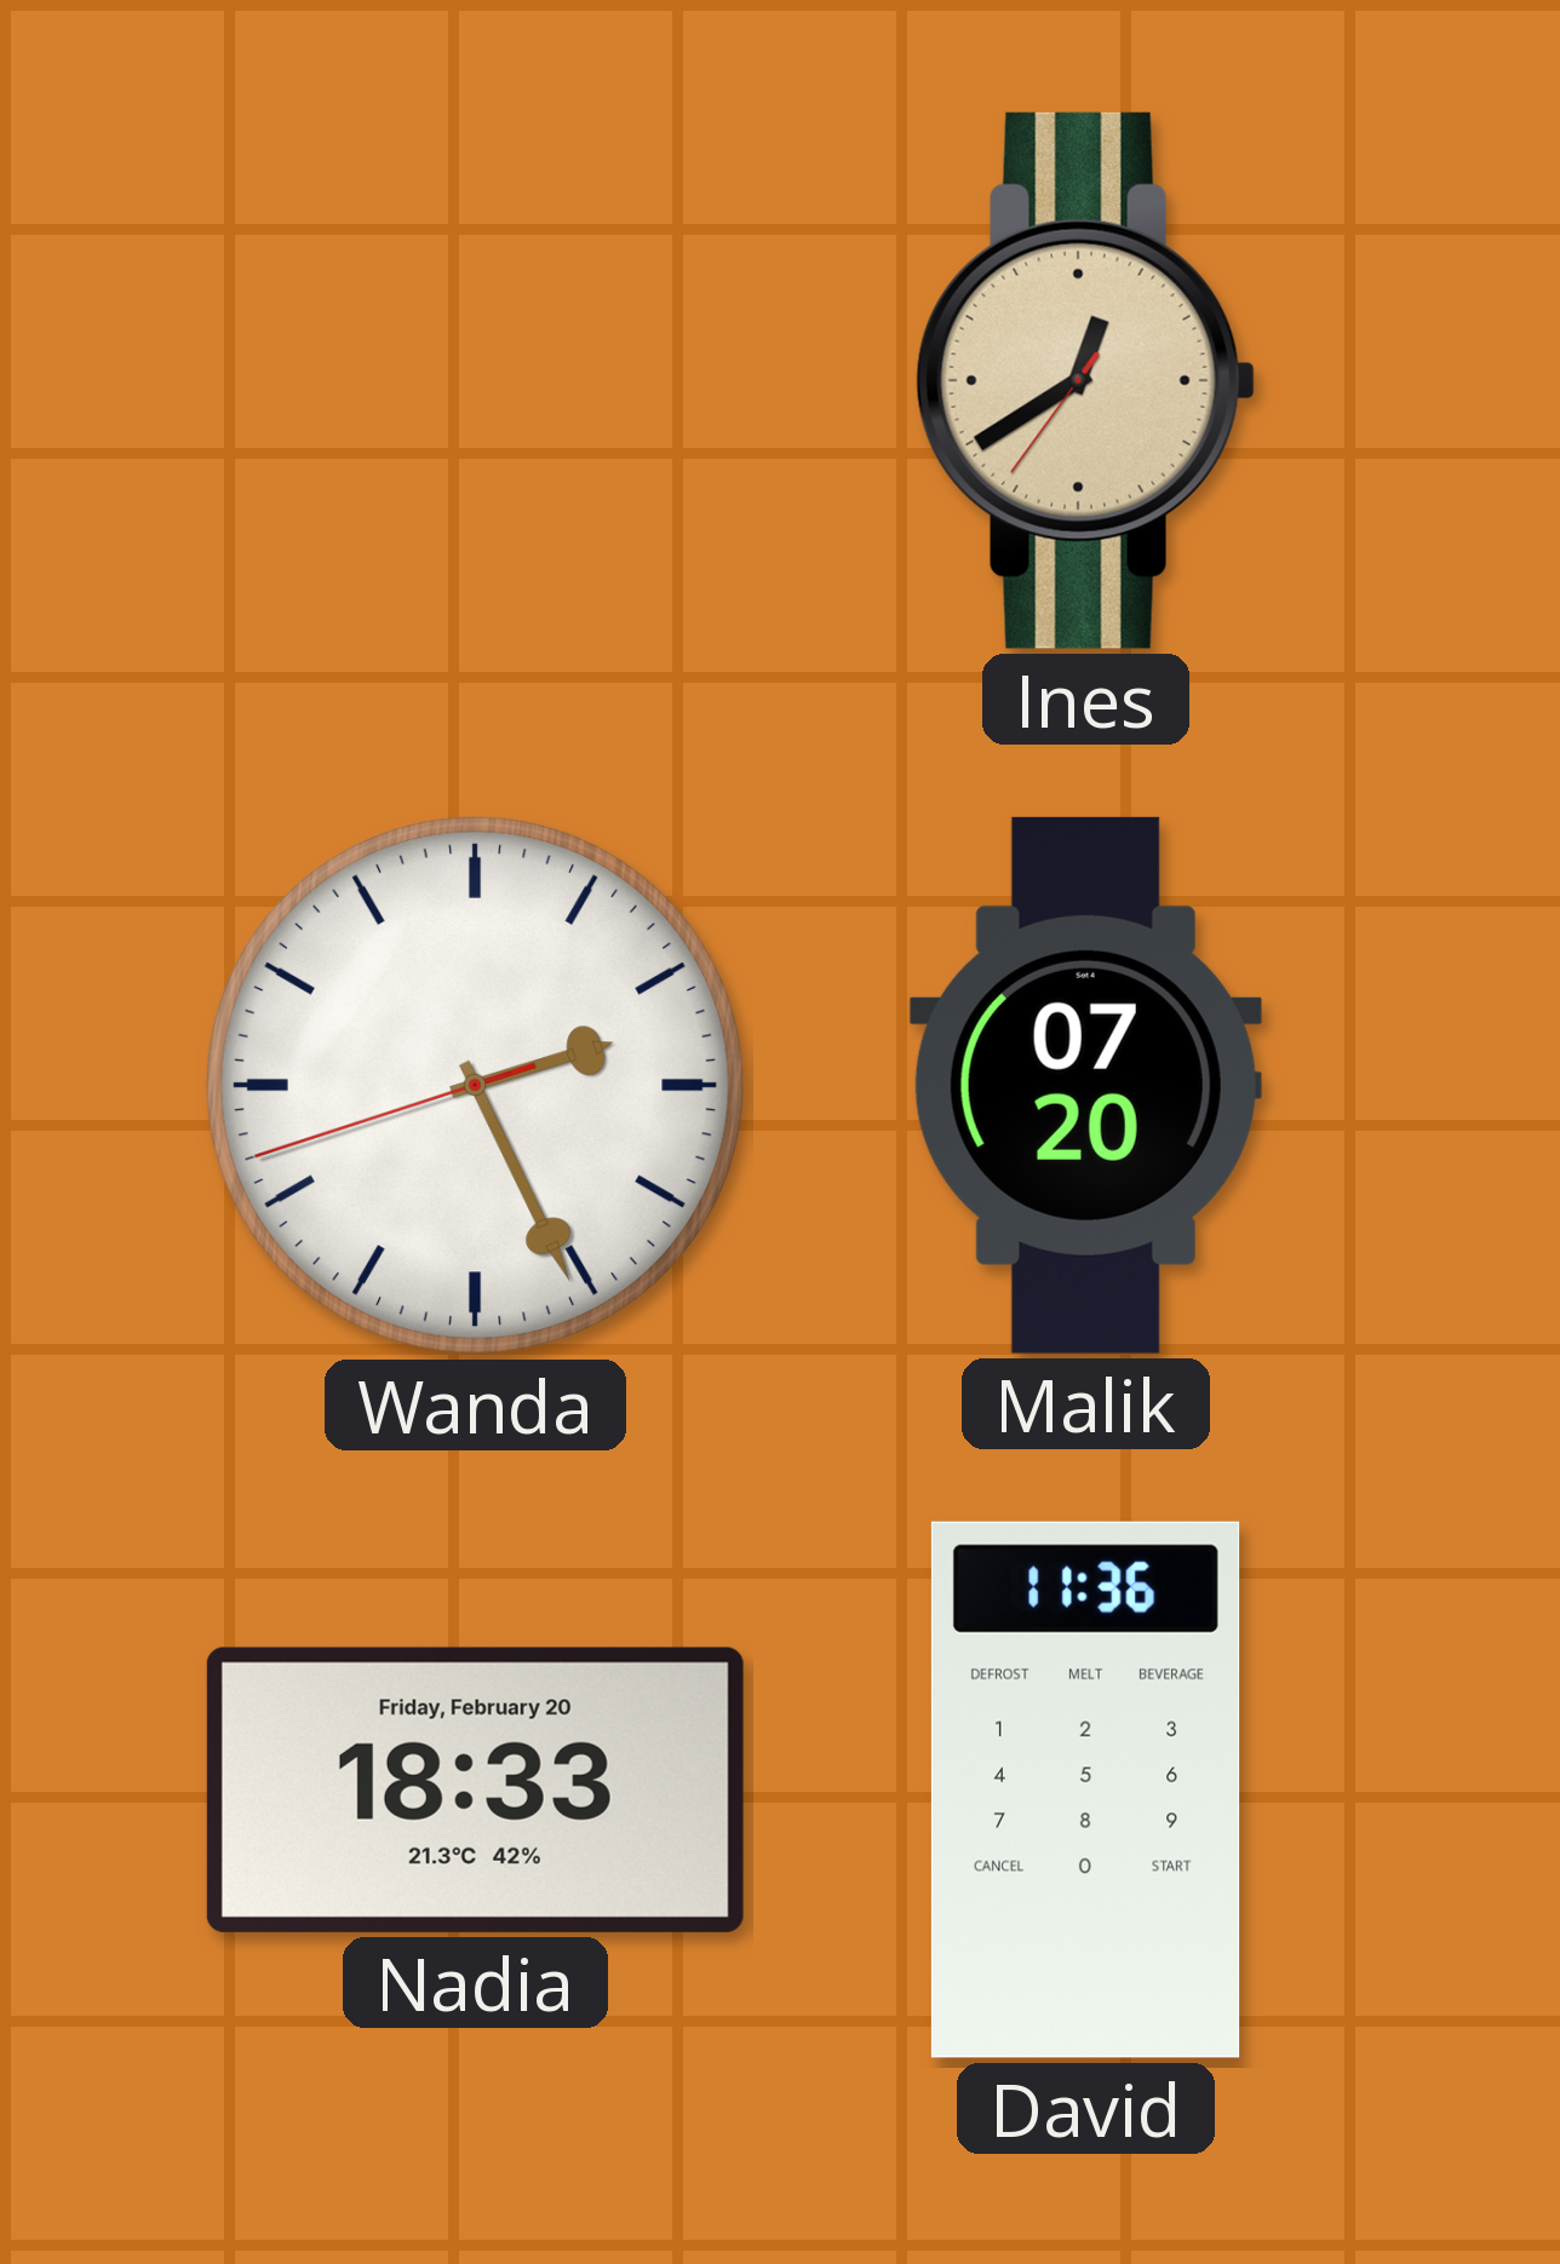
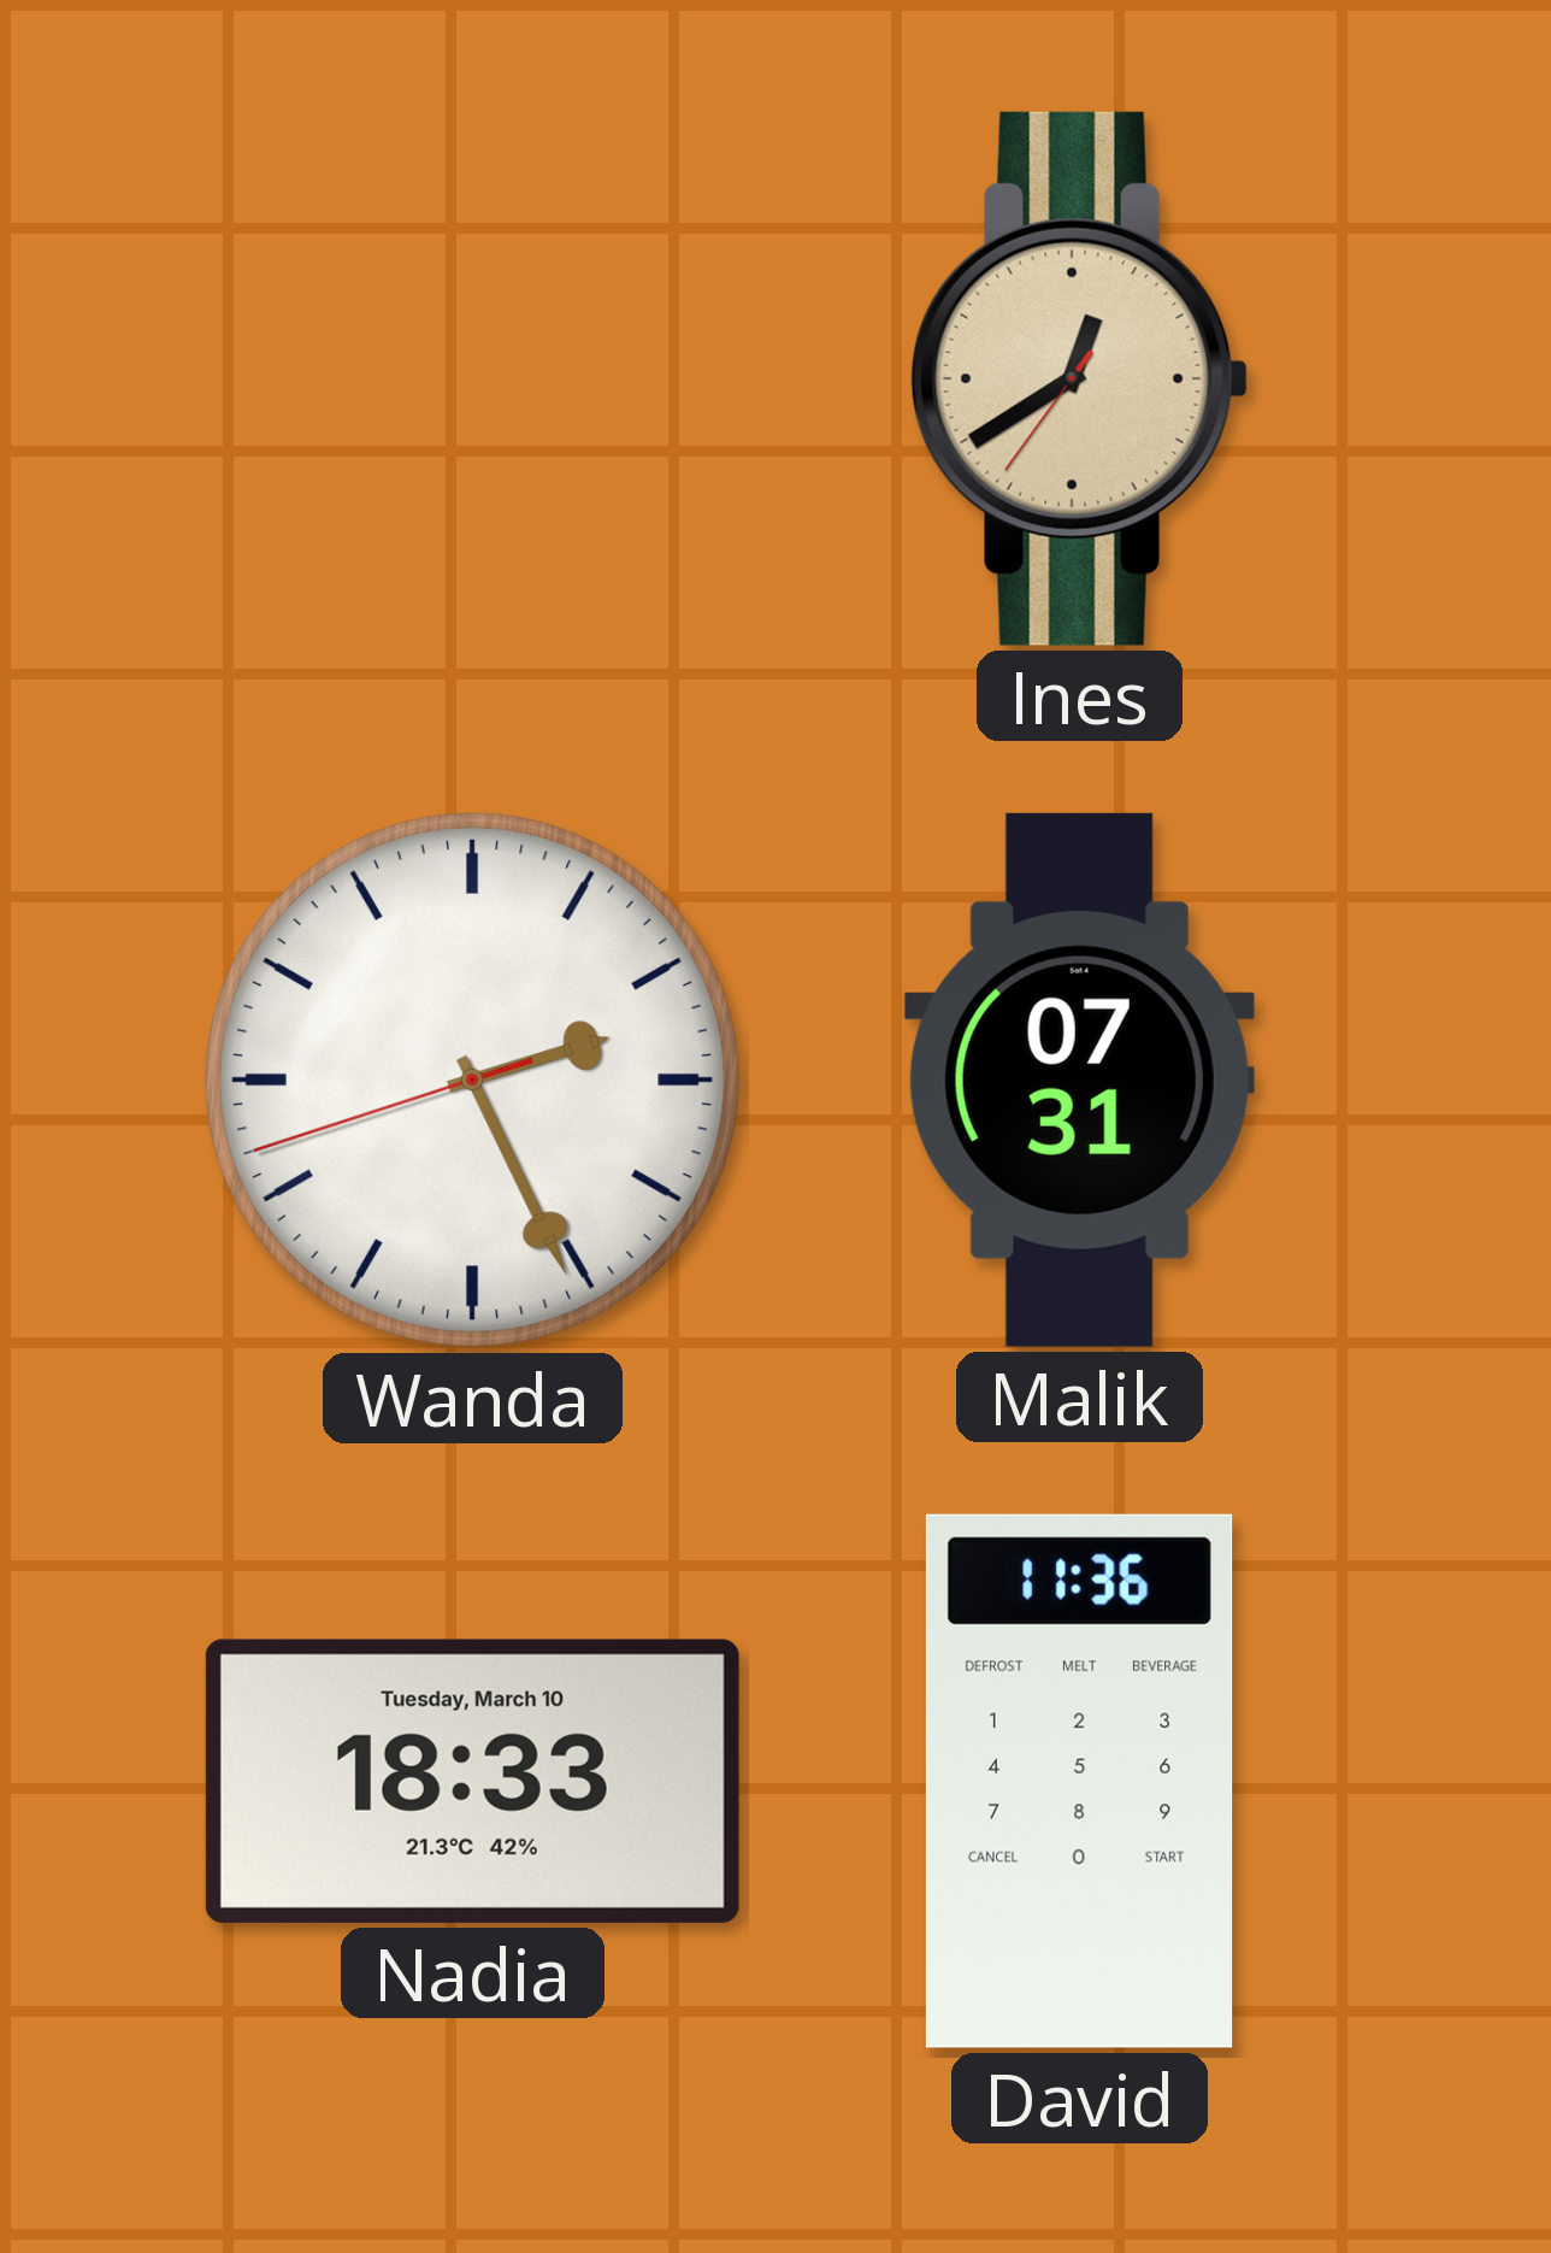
Malik: 07:20 -> 07:31
Nadia date: Friday, February 20 -> Tuesday, March 10
